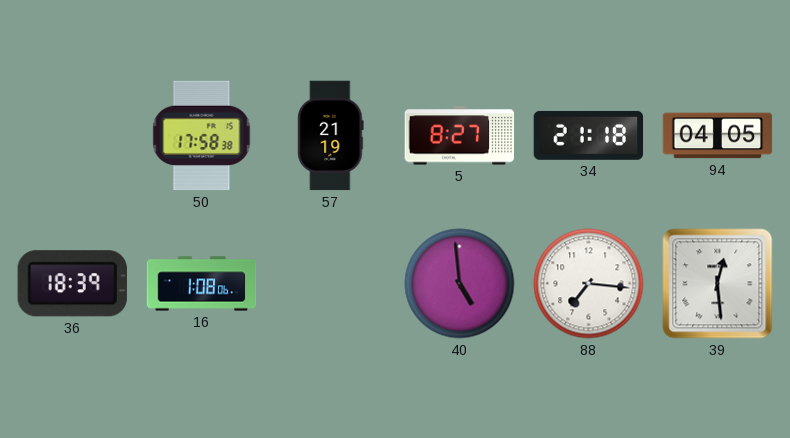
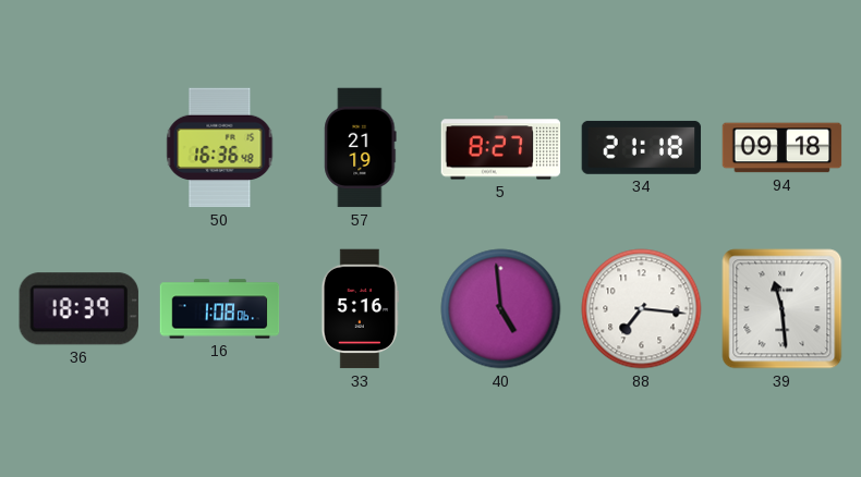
50: 17:58 -> 16:36
94: 04:05 -> 09:18
33: none -> 5:16
39: 12:29 -> 11:29
